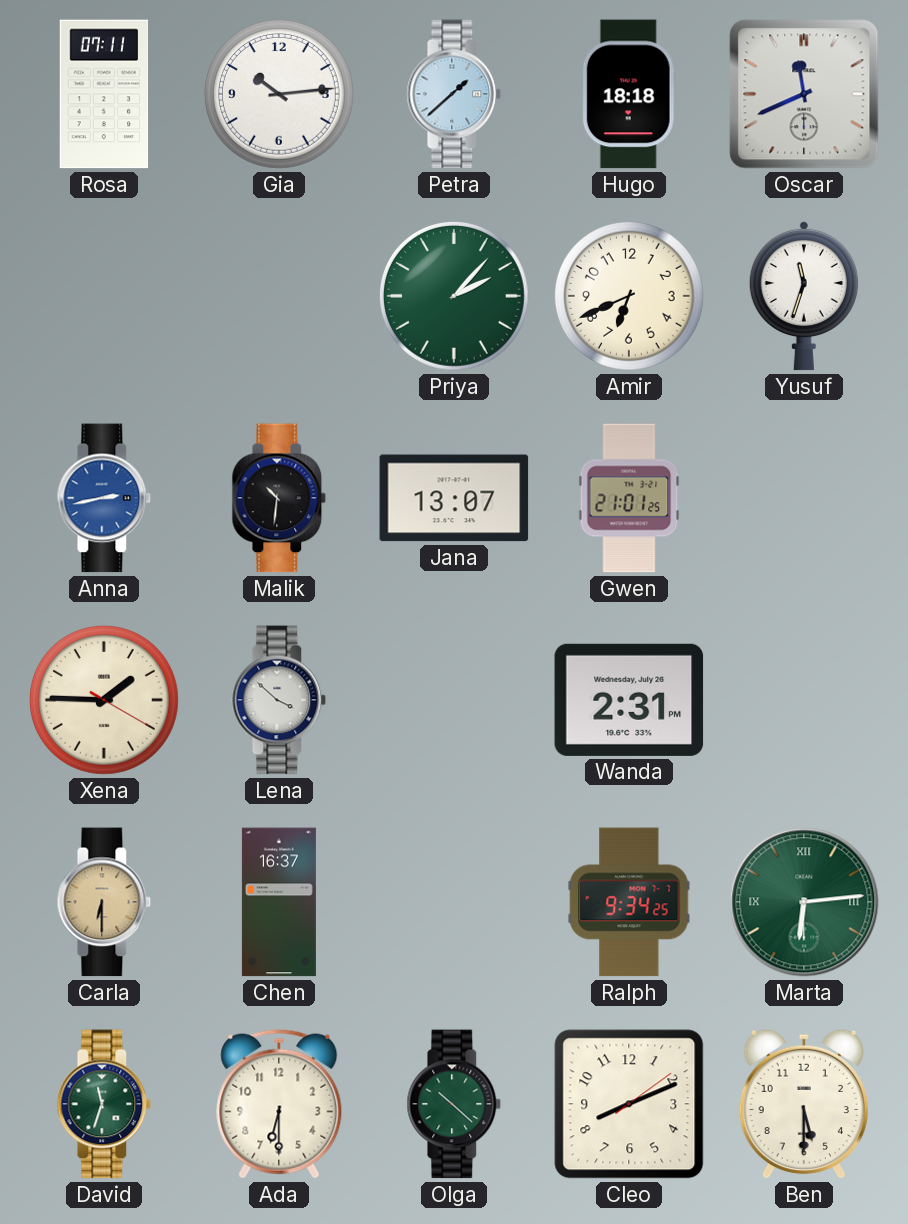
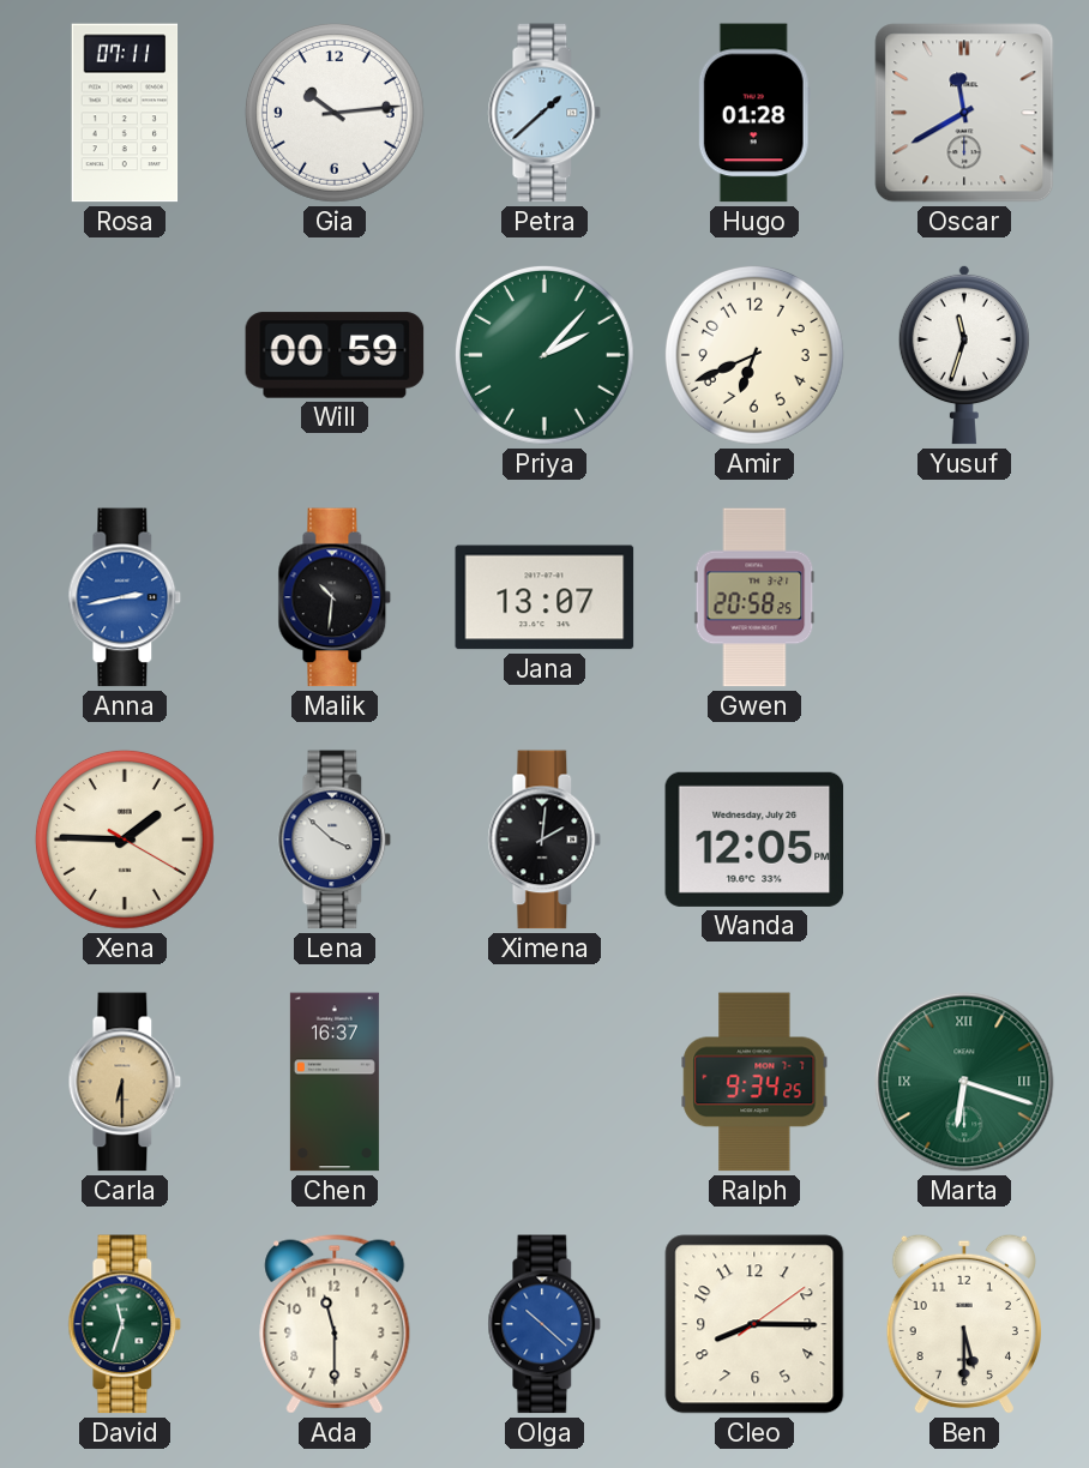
Hugo: 18:18 -> 01:28
Oscar: 11:41 -> 11:40
Will: none -> 00:59
Gwen: 21:01 -> 20:58
Ximena: none -> 2:01
Wanda: 2:31 -> 12:05
Marta: 6:14 -> 6:18
Ada: 6:30 -> 11:30
Olga dial: green -> blue
Cleo: 8:11 -> 8:15
